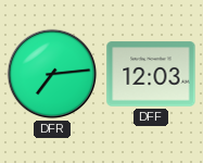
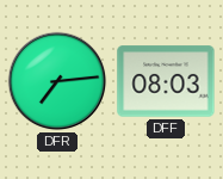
DFF: 12:03 -> 08:03
